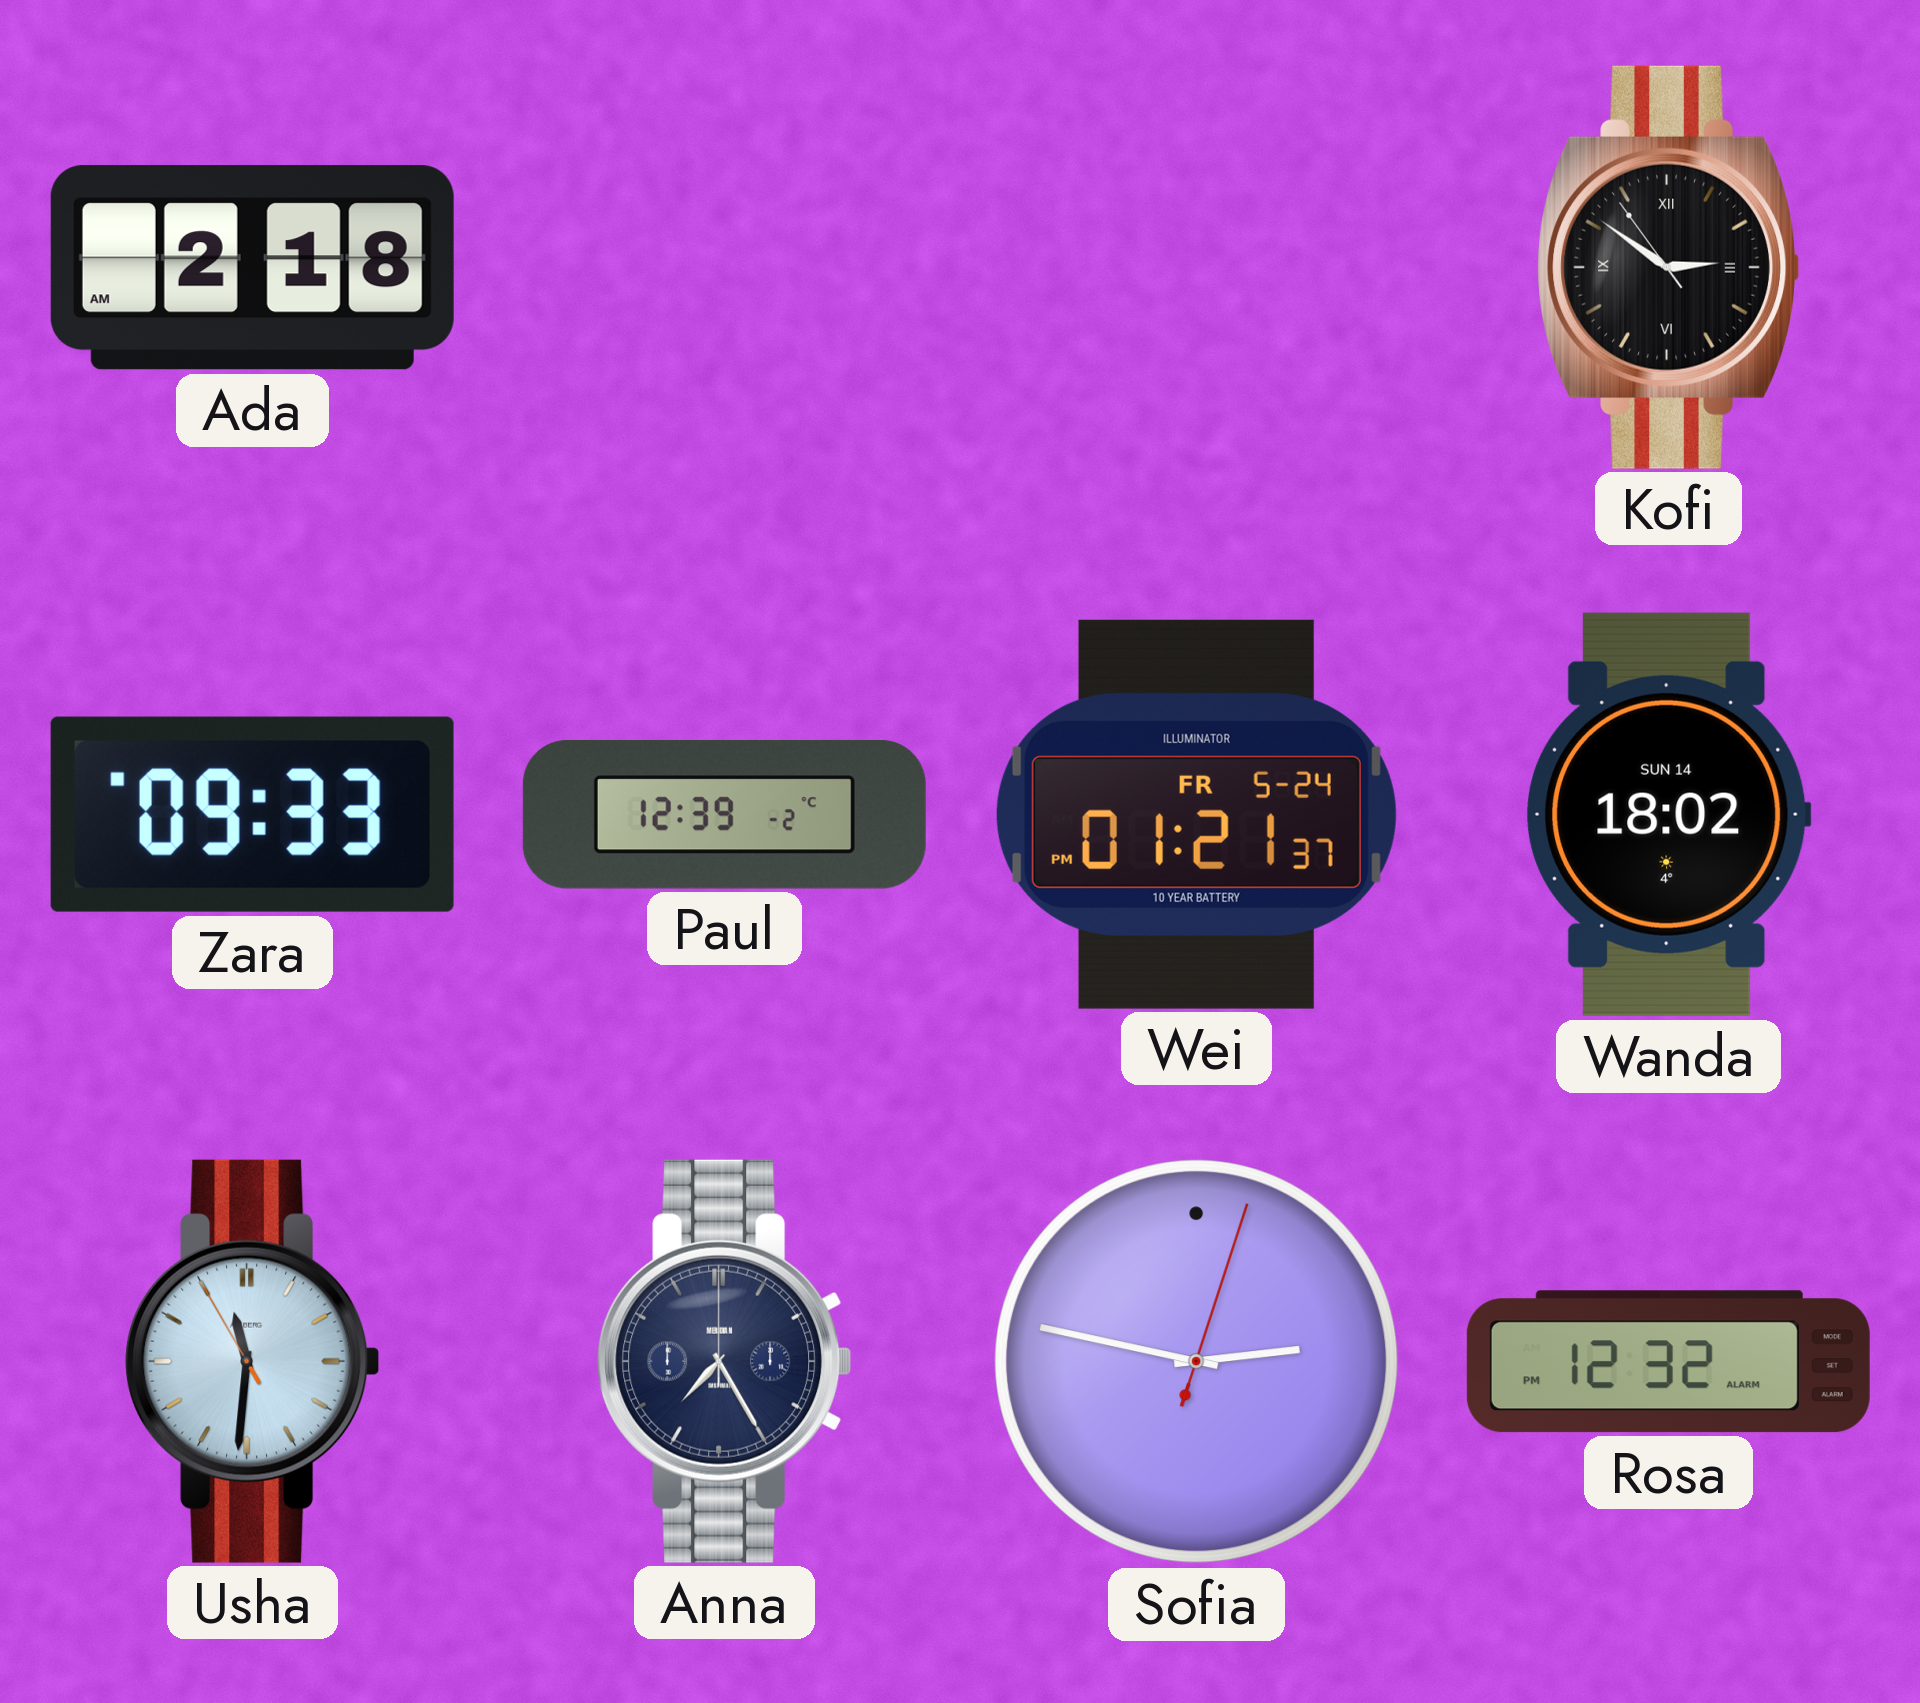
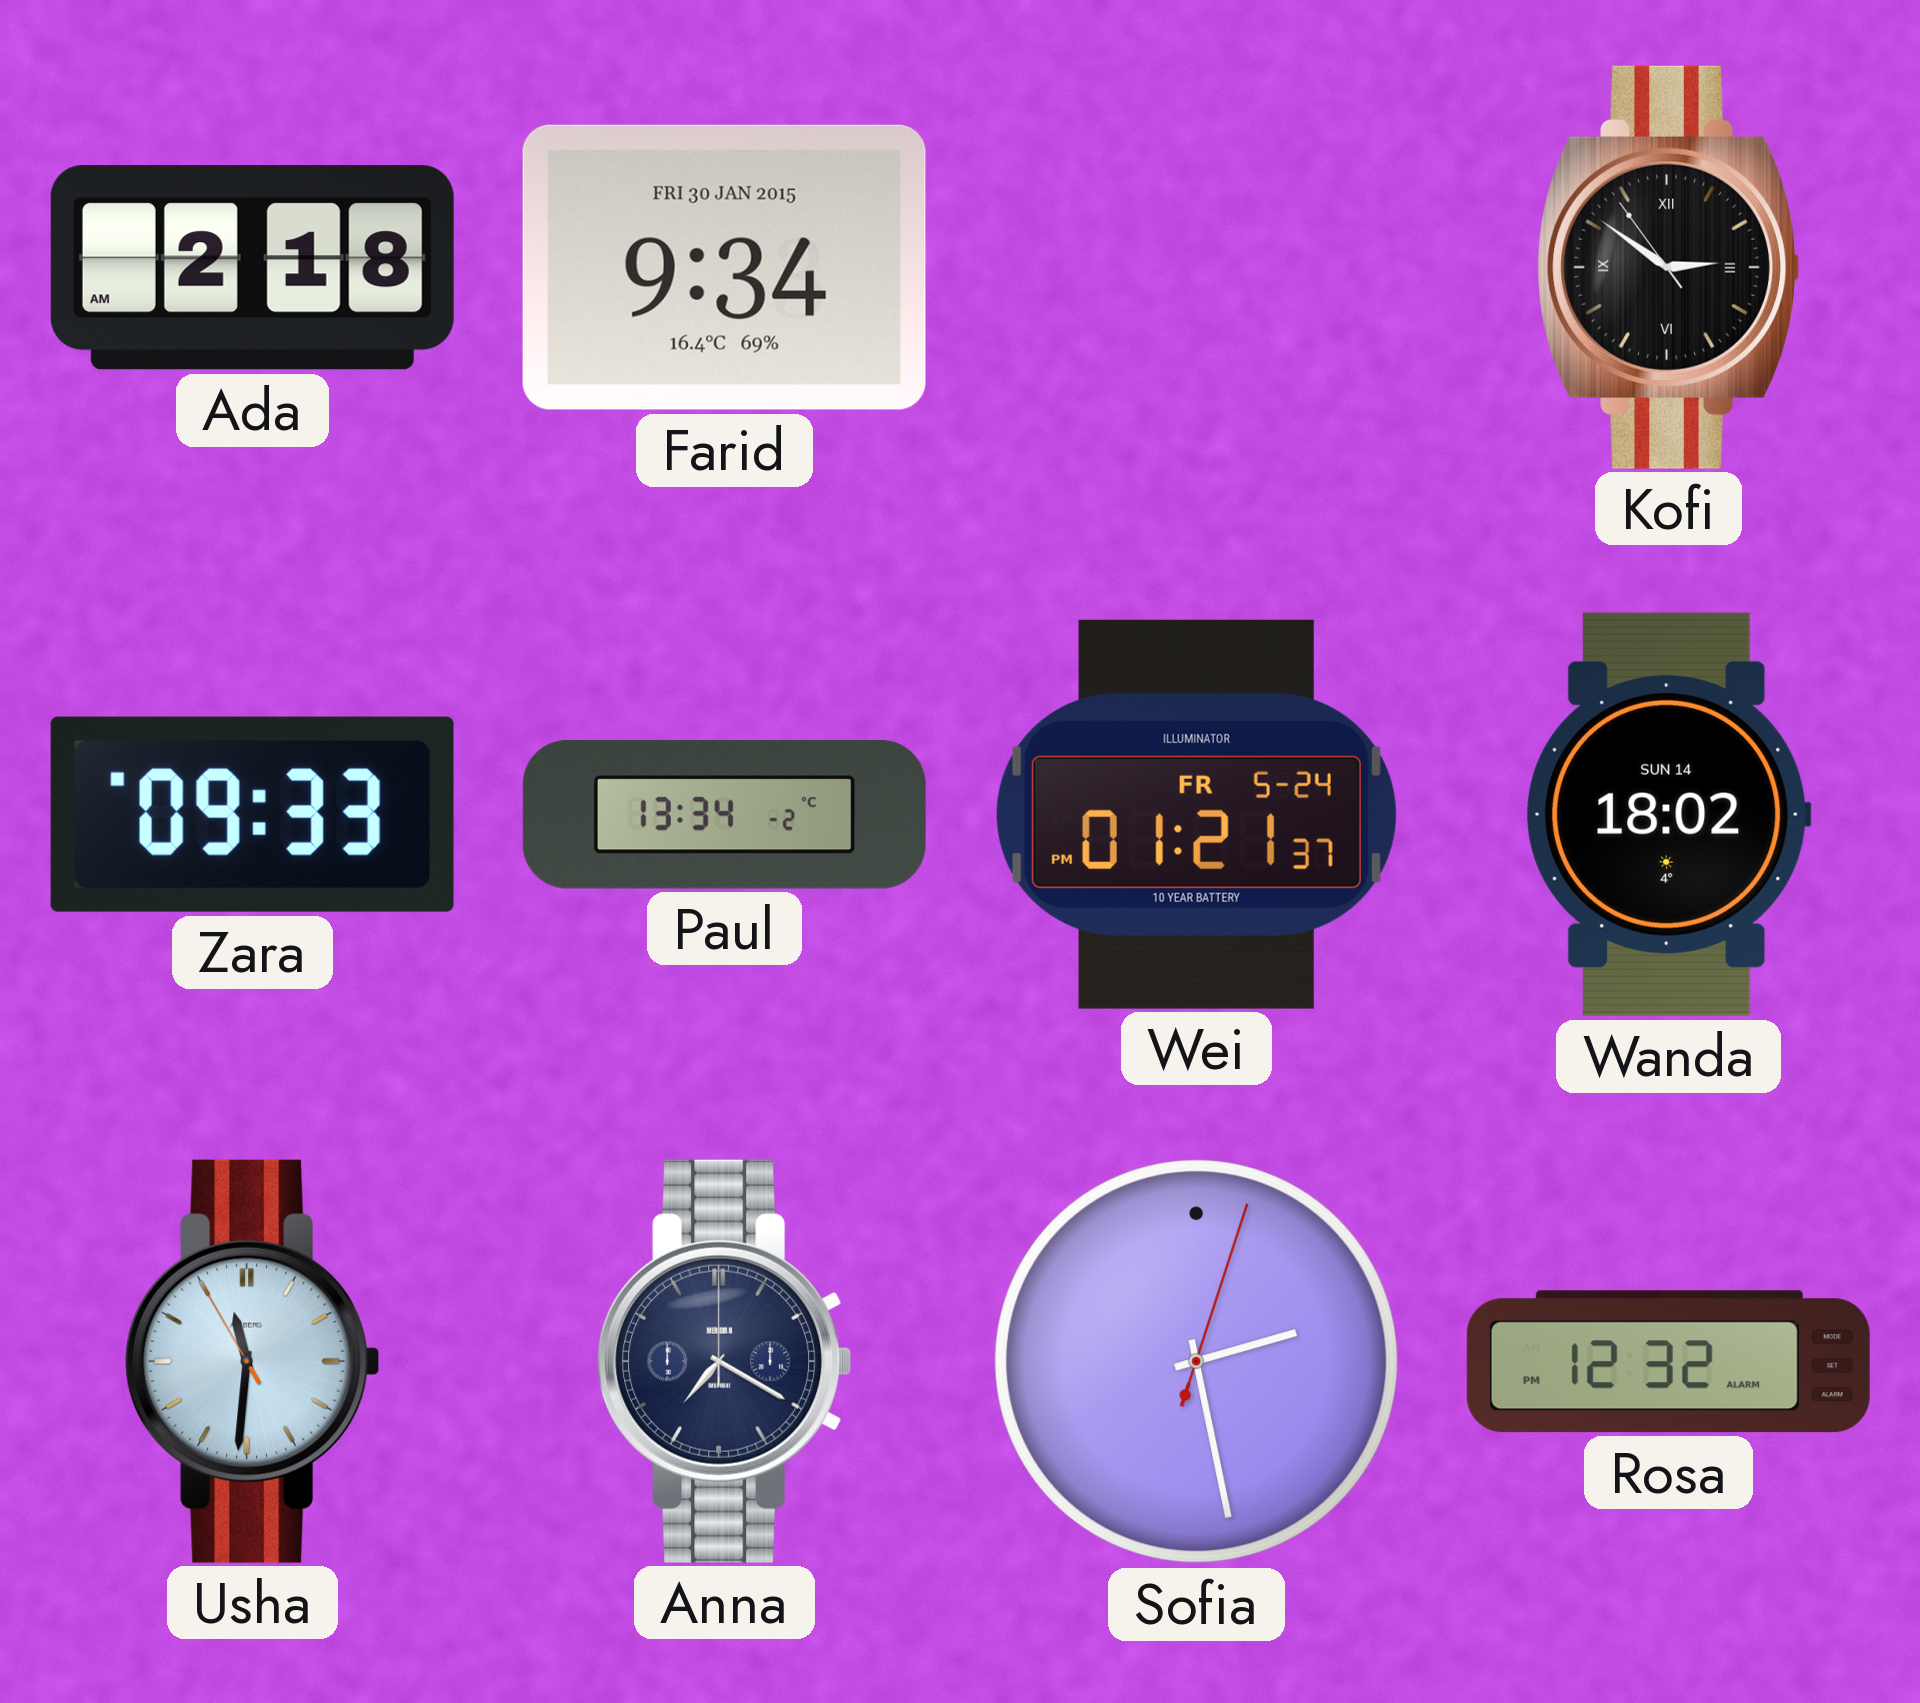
Farid: none -> 9:34
Paul: 12:39 -> 13:34
Anna: 7:25 -> 7:20
Sofia: 2:47 -> 2:28
